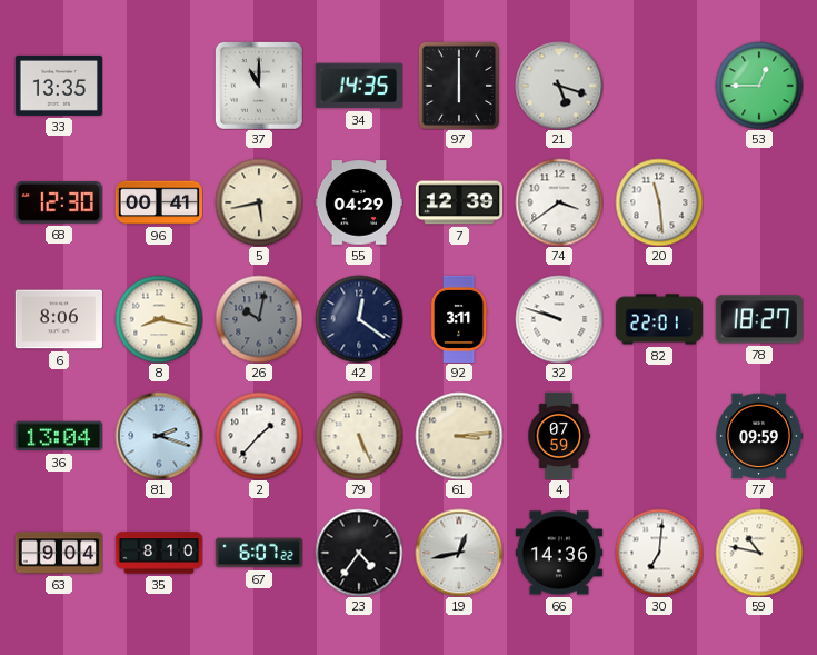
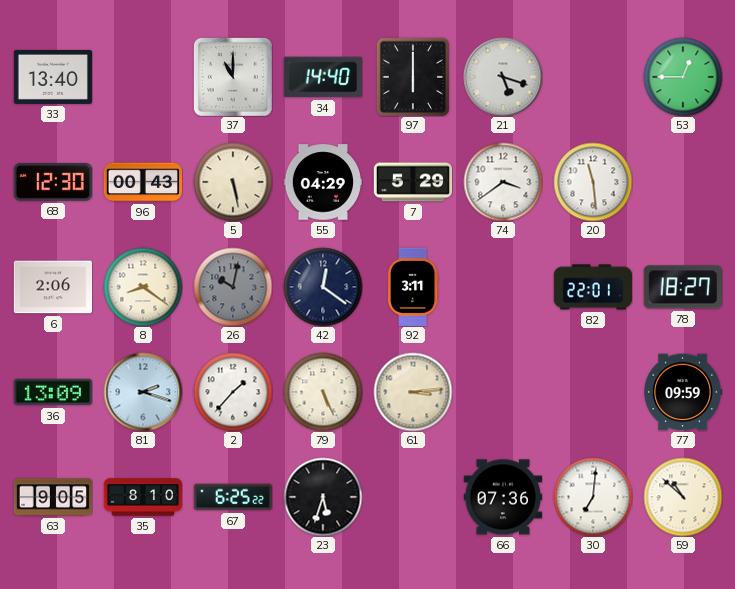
33: 13:35 -> 13:40
34: 14:35 -> 14:40
96: 00:41 -> 00:43
5: 5:43 -> 5:28
7: 12:39 -> 5:29
6: 8:06 -> 2:06
8: 8:17 -> 8:21
32: 9:48 -> none
36: 13:04 -> 13:09
4: 07:59 -> none
63: 9:04 -> 9:05
67: 6:07 -> 6:25
23: 4:36 -> 5:33
19: 12:43 -> none
66: 14:36 -> 07:36
59: 10:47 -> 10:52
